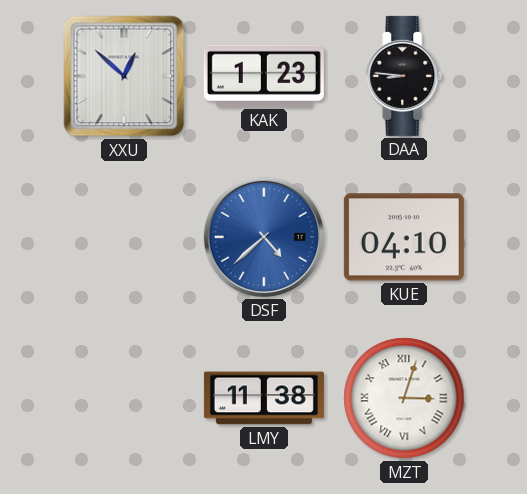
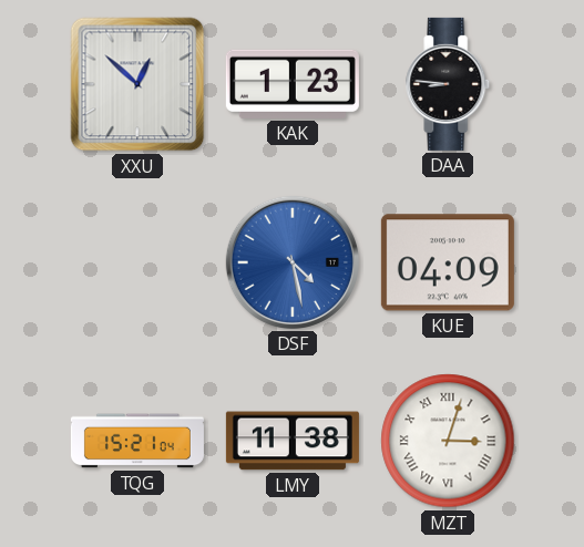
DSF: 4:38 -> 4:28
KUE: 04:10 -> 04:09
TQG: none -> 15:21
